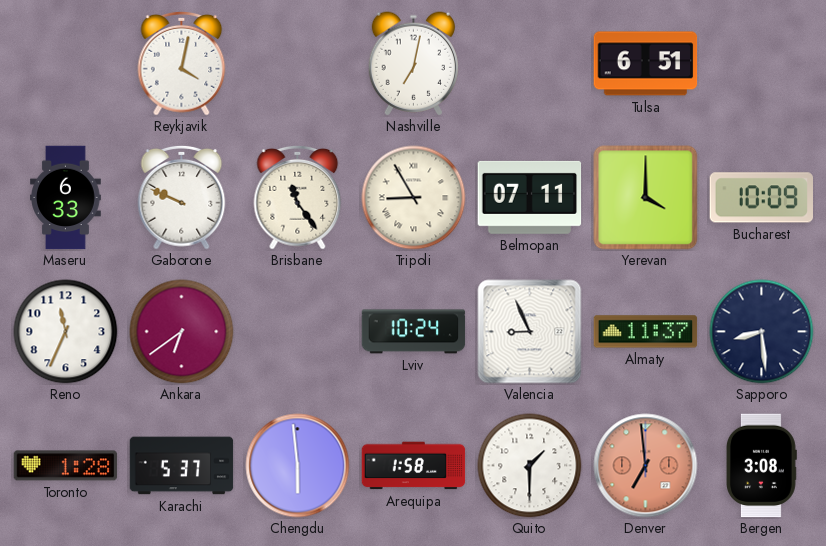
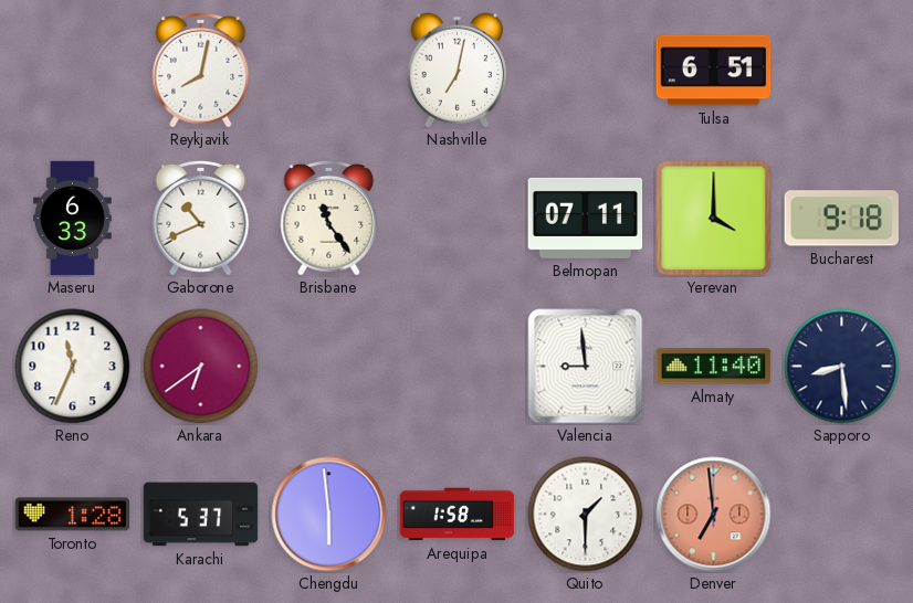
Reykjavik: 4:02 -> 8:02
Gaborone: 9:49 -> 10:41
Tripoli: 8:55 -> none
Bucharest: 10:09 -> 9:18
Lviv: 10:24 -> none
Valencia: 8:56 -> 8:59
Almaty: 11:37 -> 11:40
Bergen: 3:08 -> none
